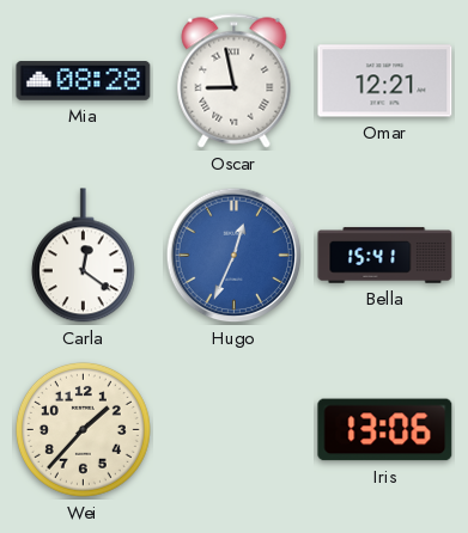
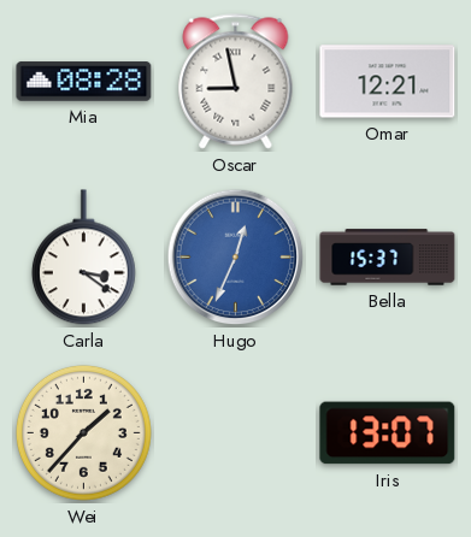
Carla: 12:21 -> 3:21
Bella: 15:41 -> 15:37
Iris: 13:06 -> 13:07
